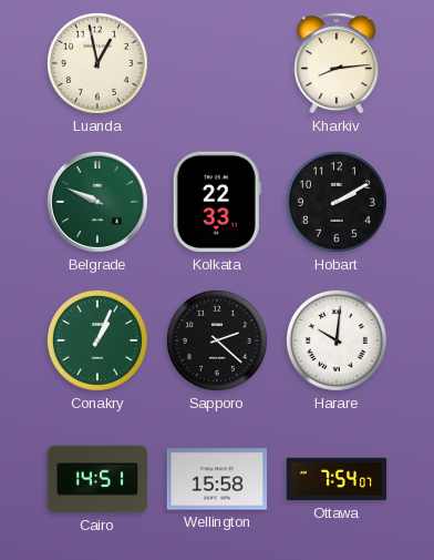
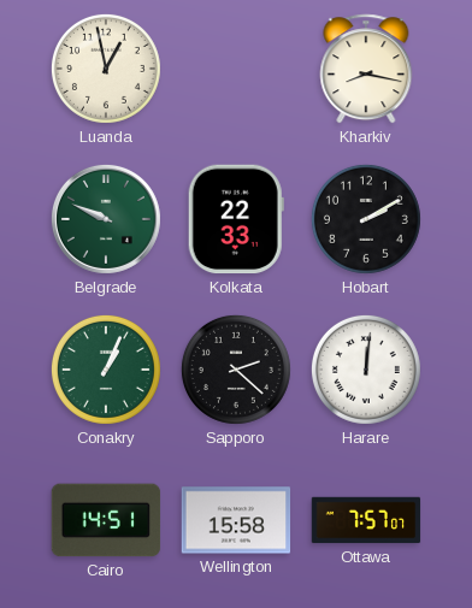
Kharkiv: 8:14 -> 8:17
Harare: 10:01 -> 12:01
Ottawa: 7:54 -> 7:57
